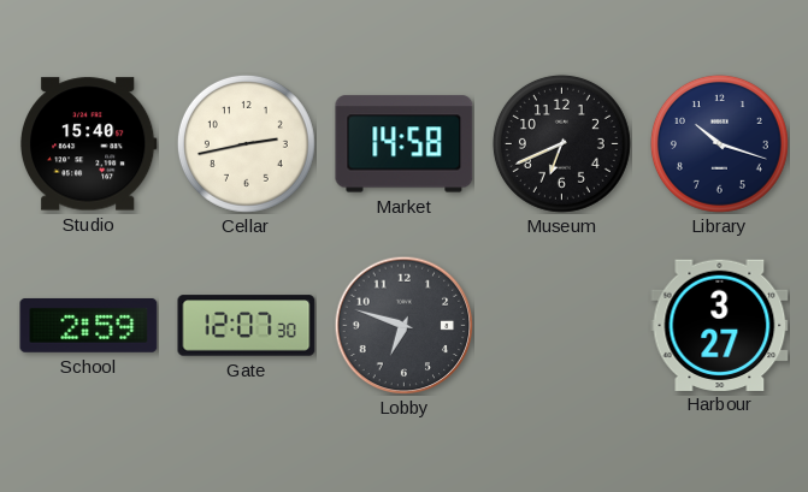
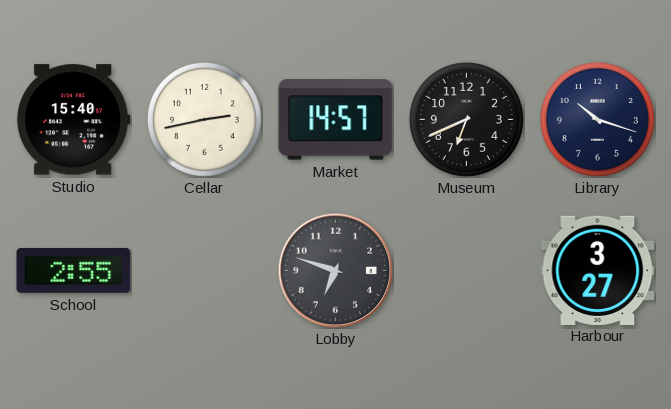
Market: 14:58 -> 14:57
School: 2:59 -> 2:55
Gate: 12:07 -> none
